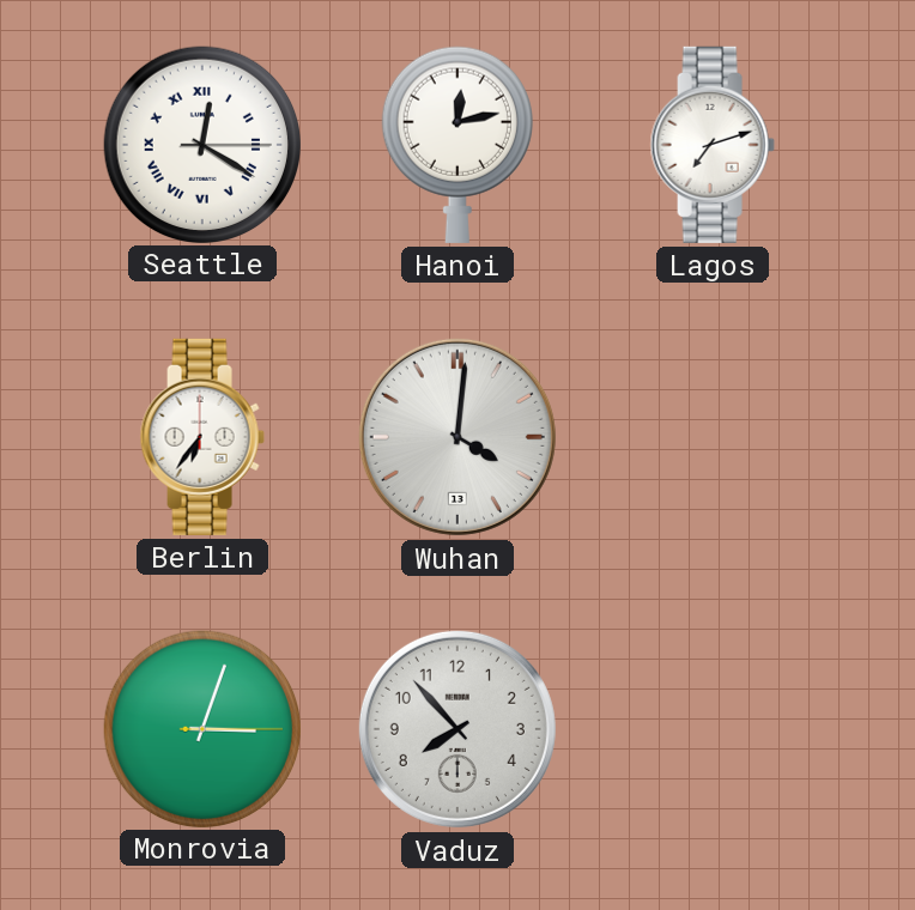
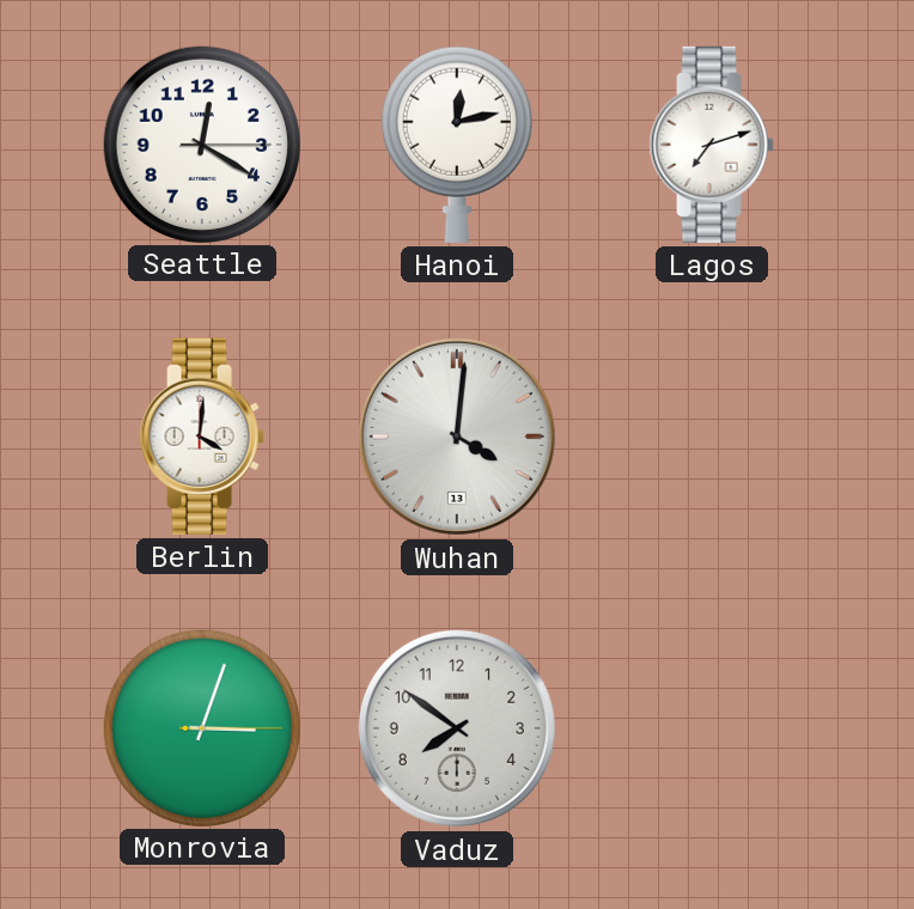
Seattle numerals: Roman -> Arabic
Berlin: 6:36 -> 4:01
Vaduz: 7:53 -> 7:51
